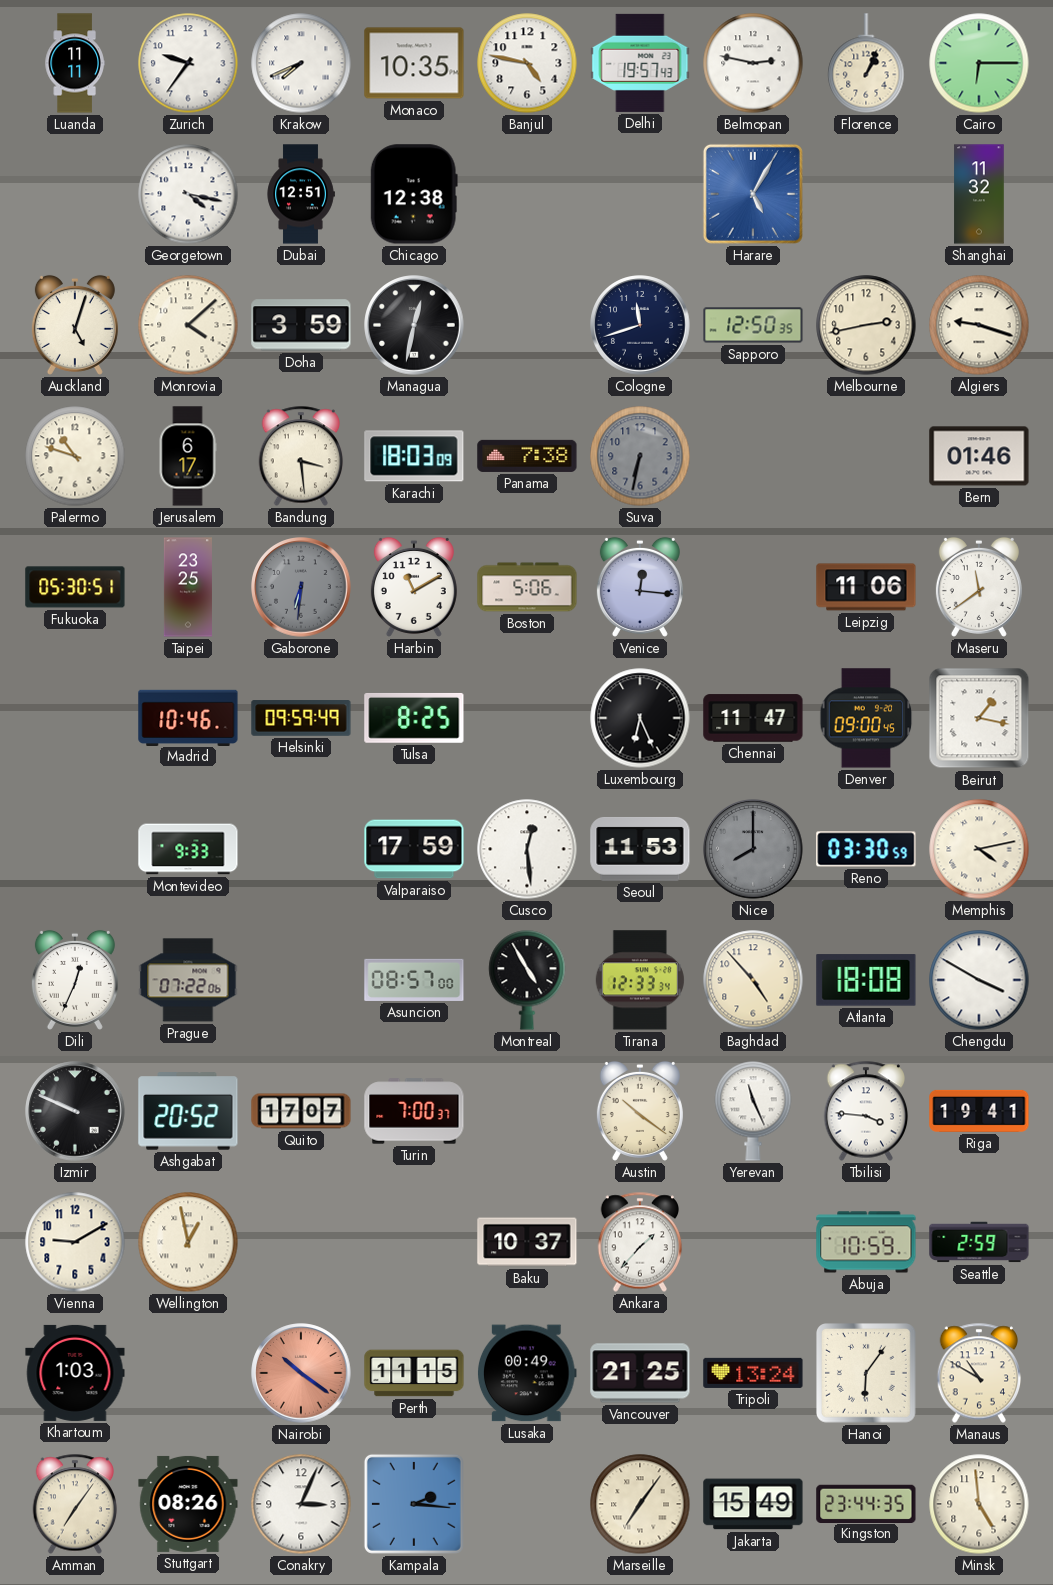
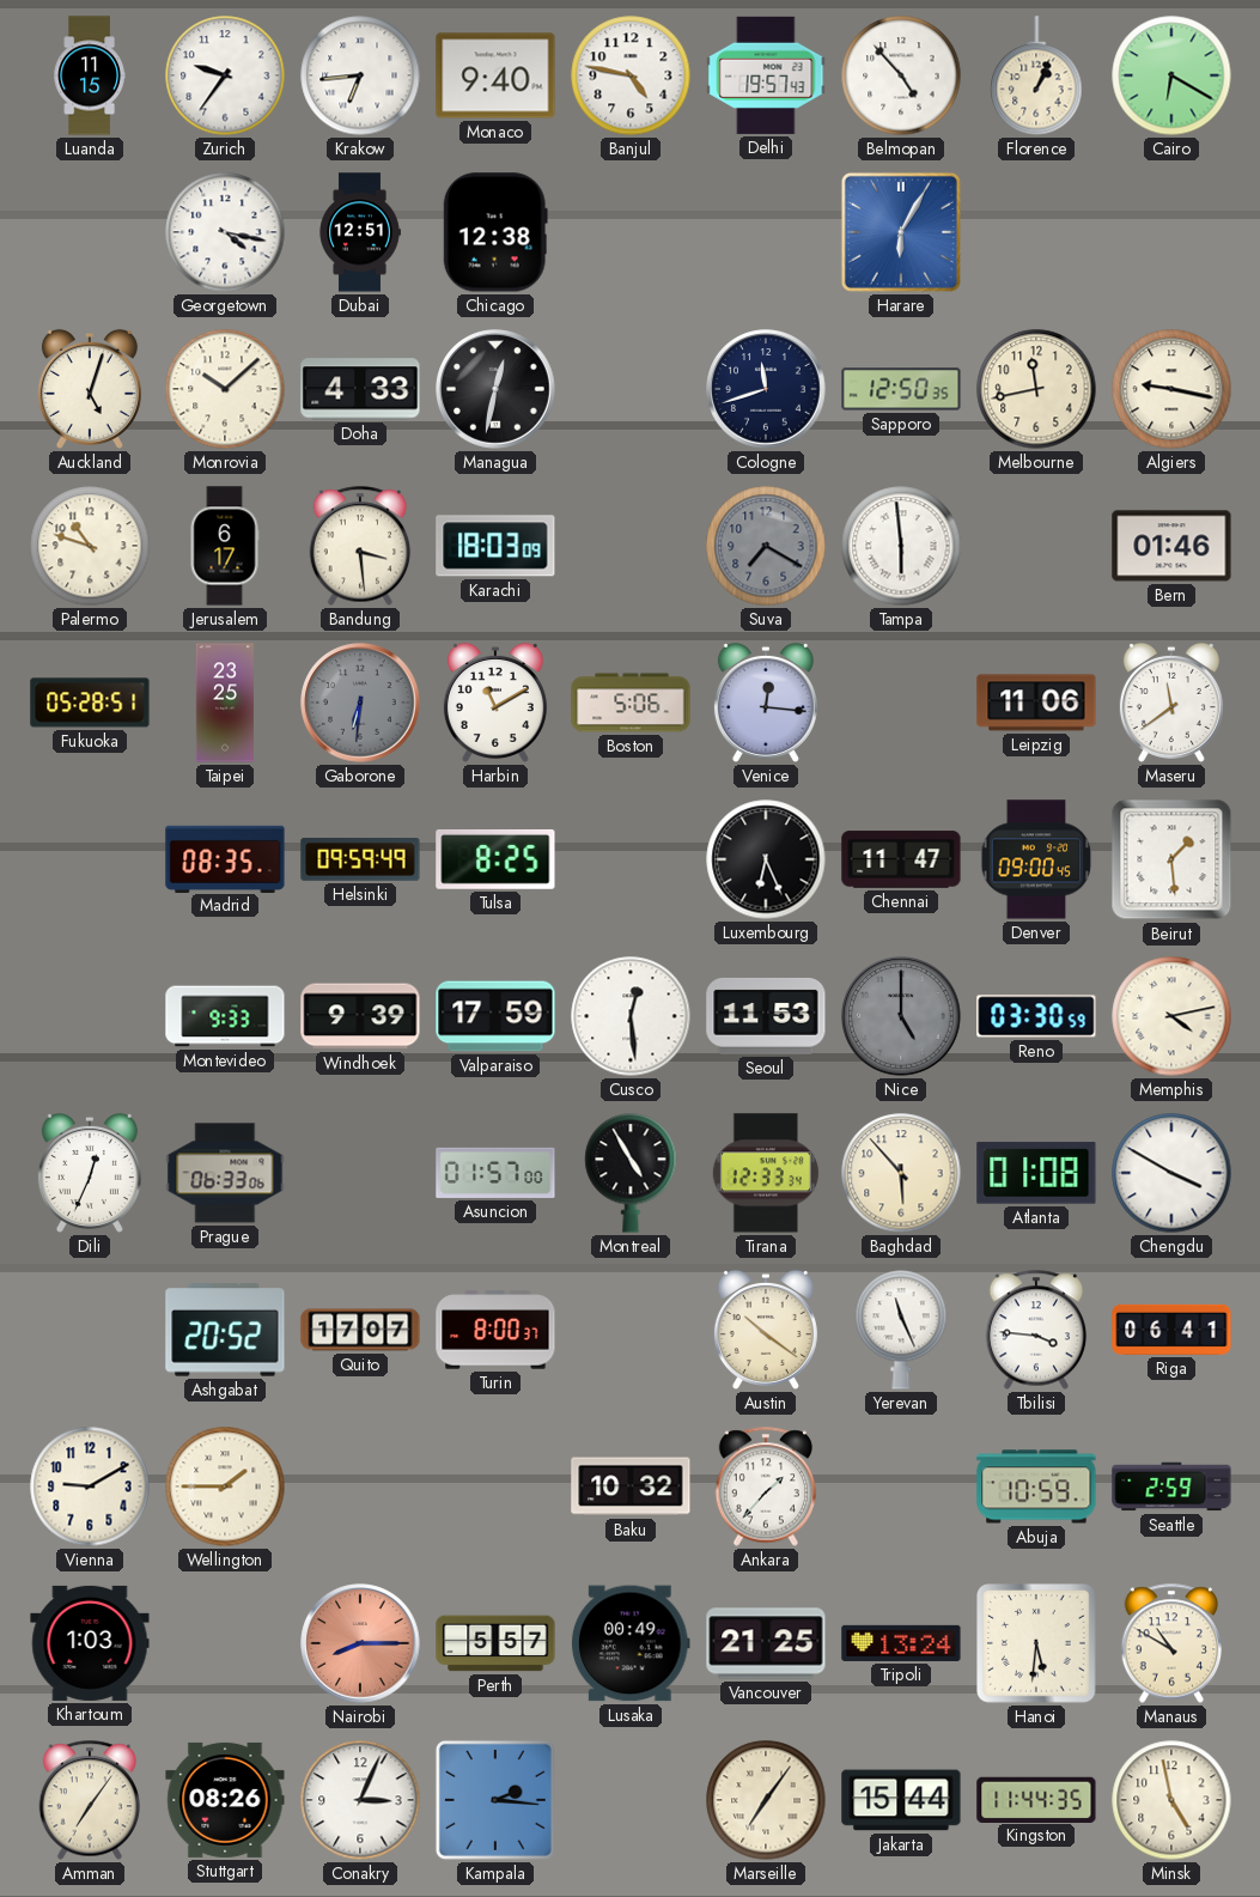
Luanda: 11:11 -> 11:15
Krakow: 7:41 -> 6:44
Monaco: 10:35 -> 9:40
Belmopan: 2:47 -> 4:53
Cairo: 6:15 -> 6:20
Harare: 5:05 -> 6:05
Shanghai: 11:32 -> none
Monrovia: 4:08 -> 10:08
Doha: 3:59 -> 4:33
Melbourne: 2:43 -> 11:43
Algiers: 9:18 -> 9:17
Panama: 7:38 -> none
Suva: 6:32 -> 7:20
Tampa: none -> 5:59
Fukuoka: 05:30 -> 05:28
Madrid: 10:46 -> 08:35
Beirut: 1:17 -> 1:29
Windhoek: none -> 9:39
Nice: 8:00 -> 5:00
Prague: 07:22 -> 06:33
Asuncion: 08:57 -> 01:57
Baghdad: 4:53 -> 5:53
Atlanta: 18:08 -> 01:08
Izmir: 9:49 -> none
Turin: 7:00 -> 8:00
Riga: 19:41 -> 06:41
Wellington: 12:58 -> 1:45
Baku: 10:37 -> 10:32
Nairobi: 10:21 -> 8:15
Perth: 11:15 -> 5:57
Hanoi: 6:06 -> 5:31
Jakarta: 15:49 -> 15:44
Kingston: 23:44 -> 11:44
Minsk: 4:59 -> 4:58
